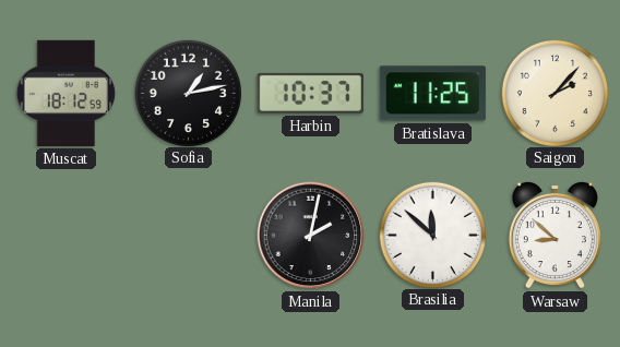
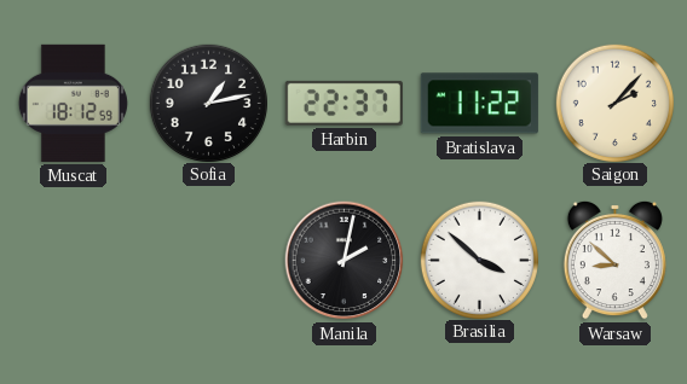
Harbin: 10:37 -> 22:37
Bratislava: 11:25 -> 11:22
Brasilia: 11:52 -> 3:52
